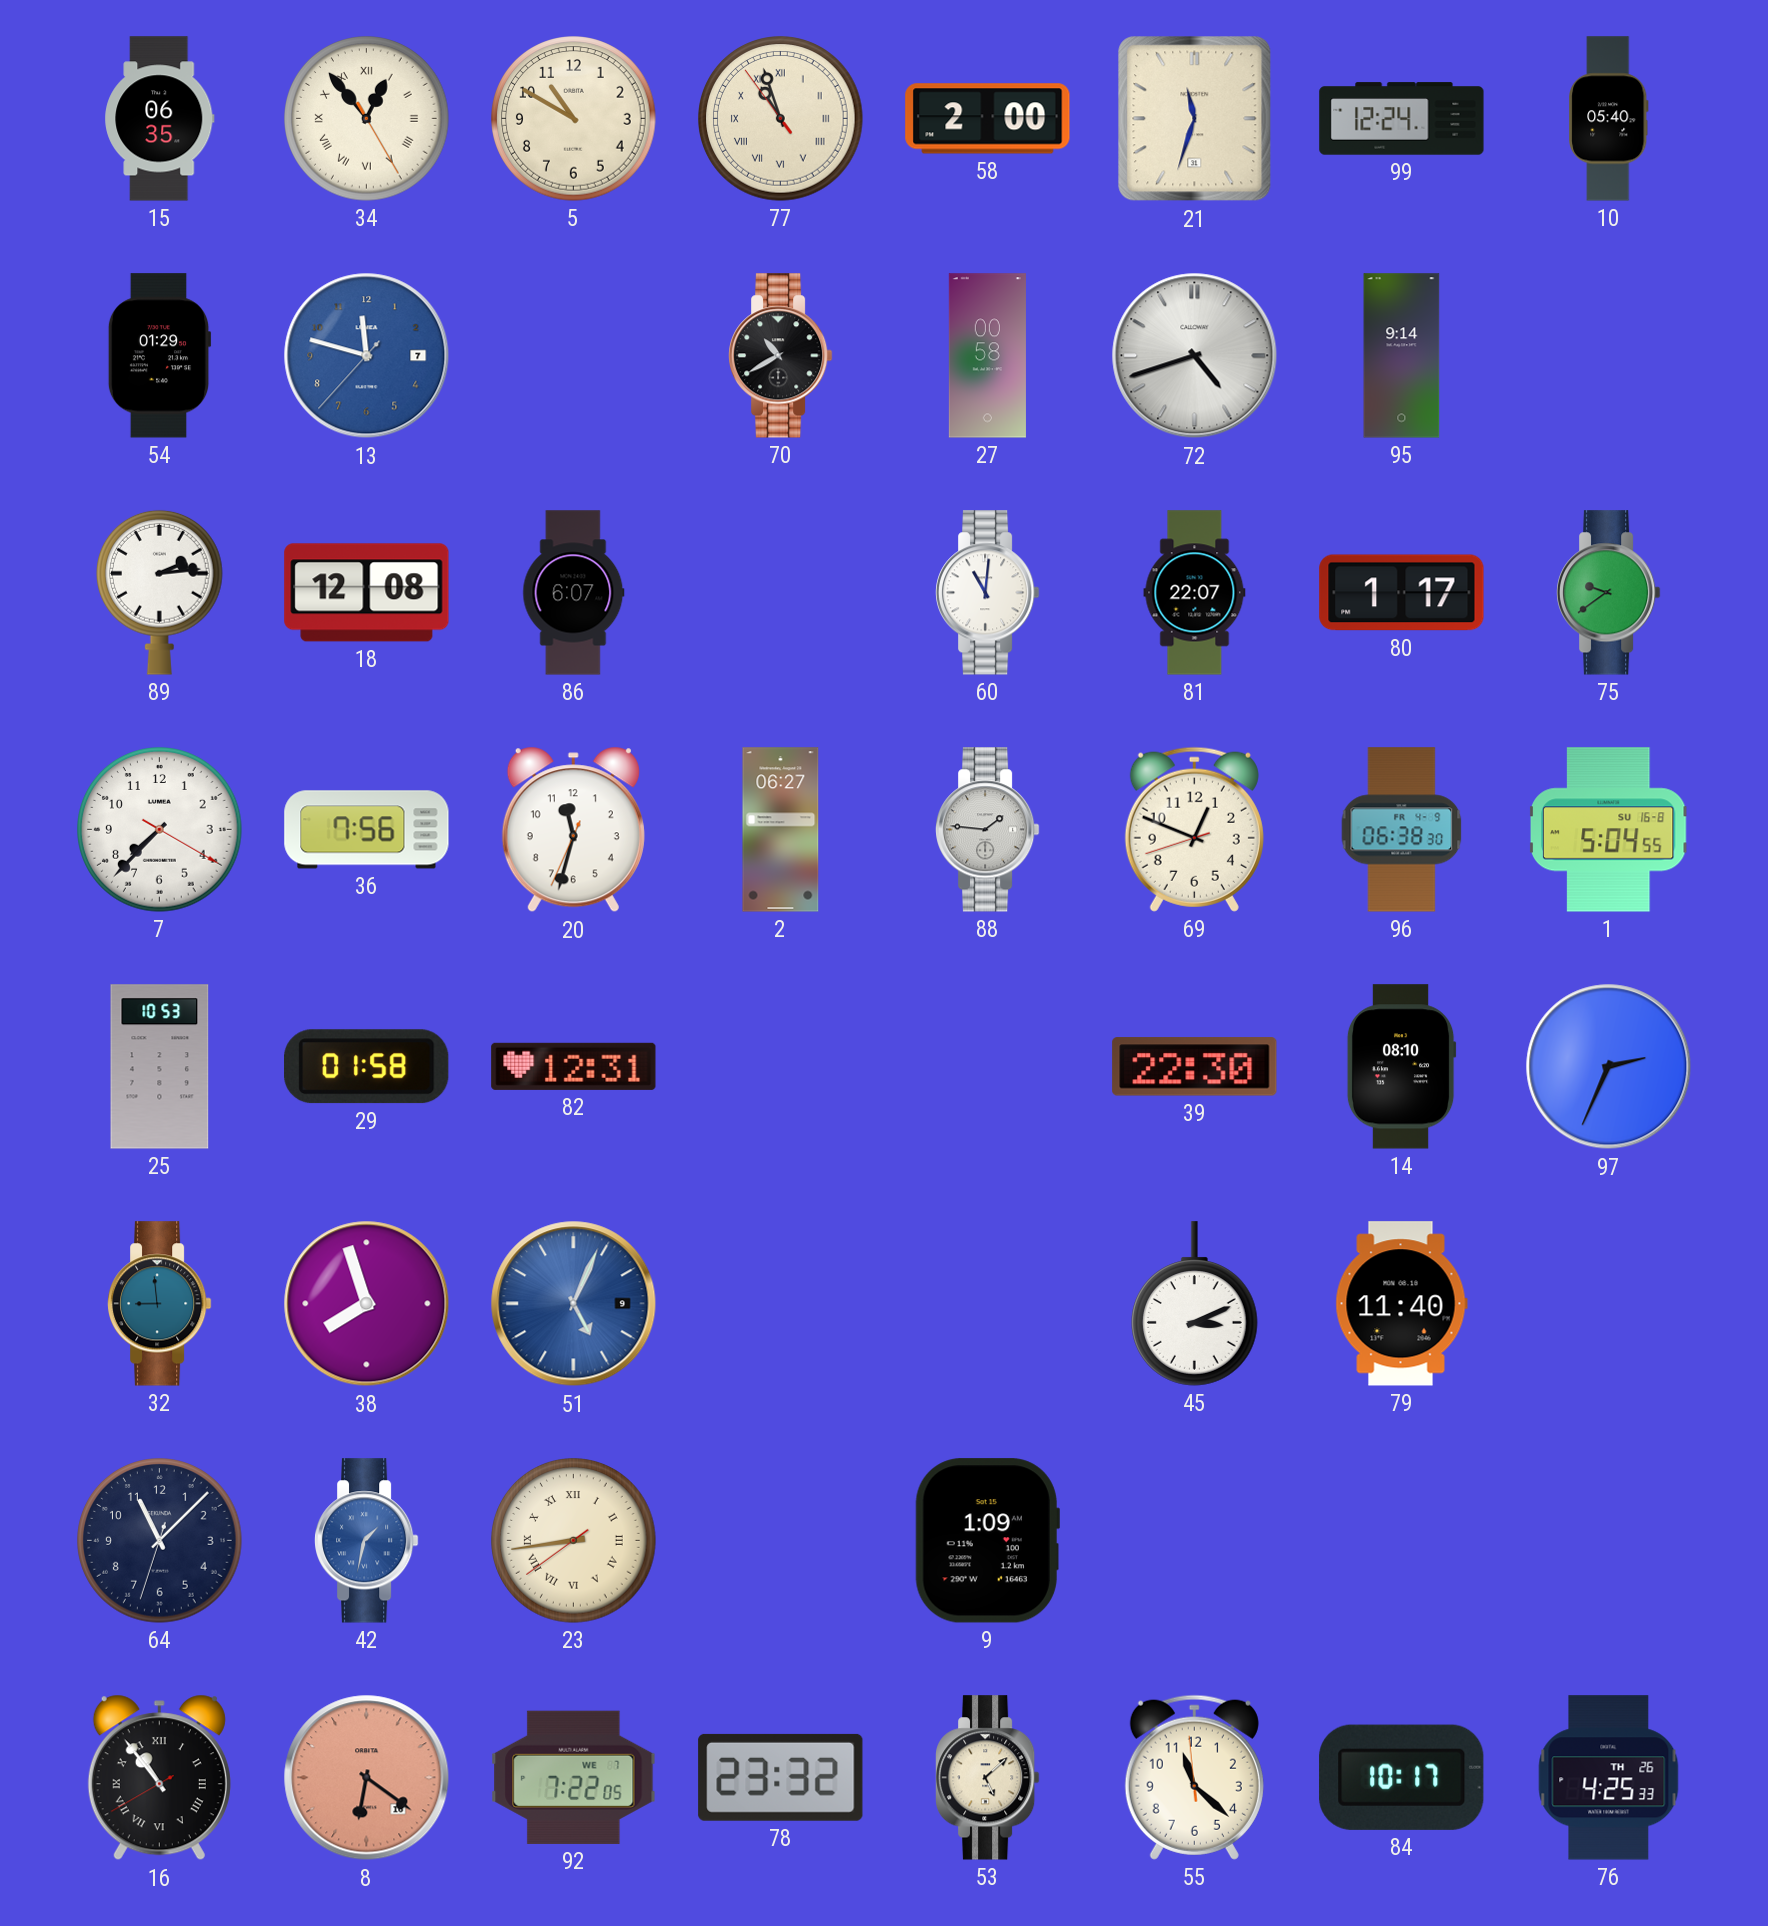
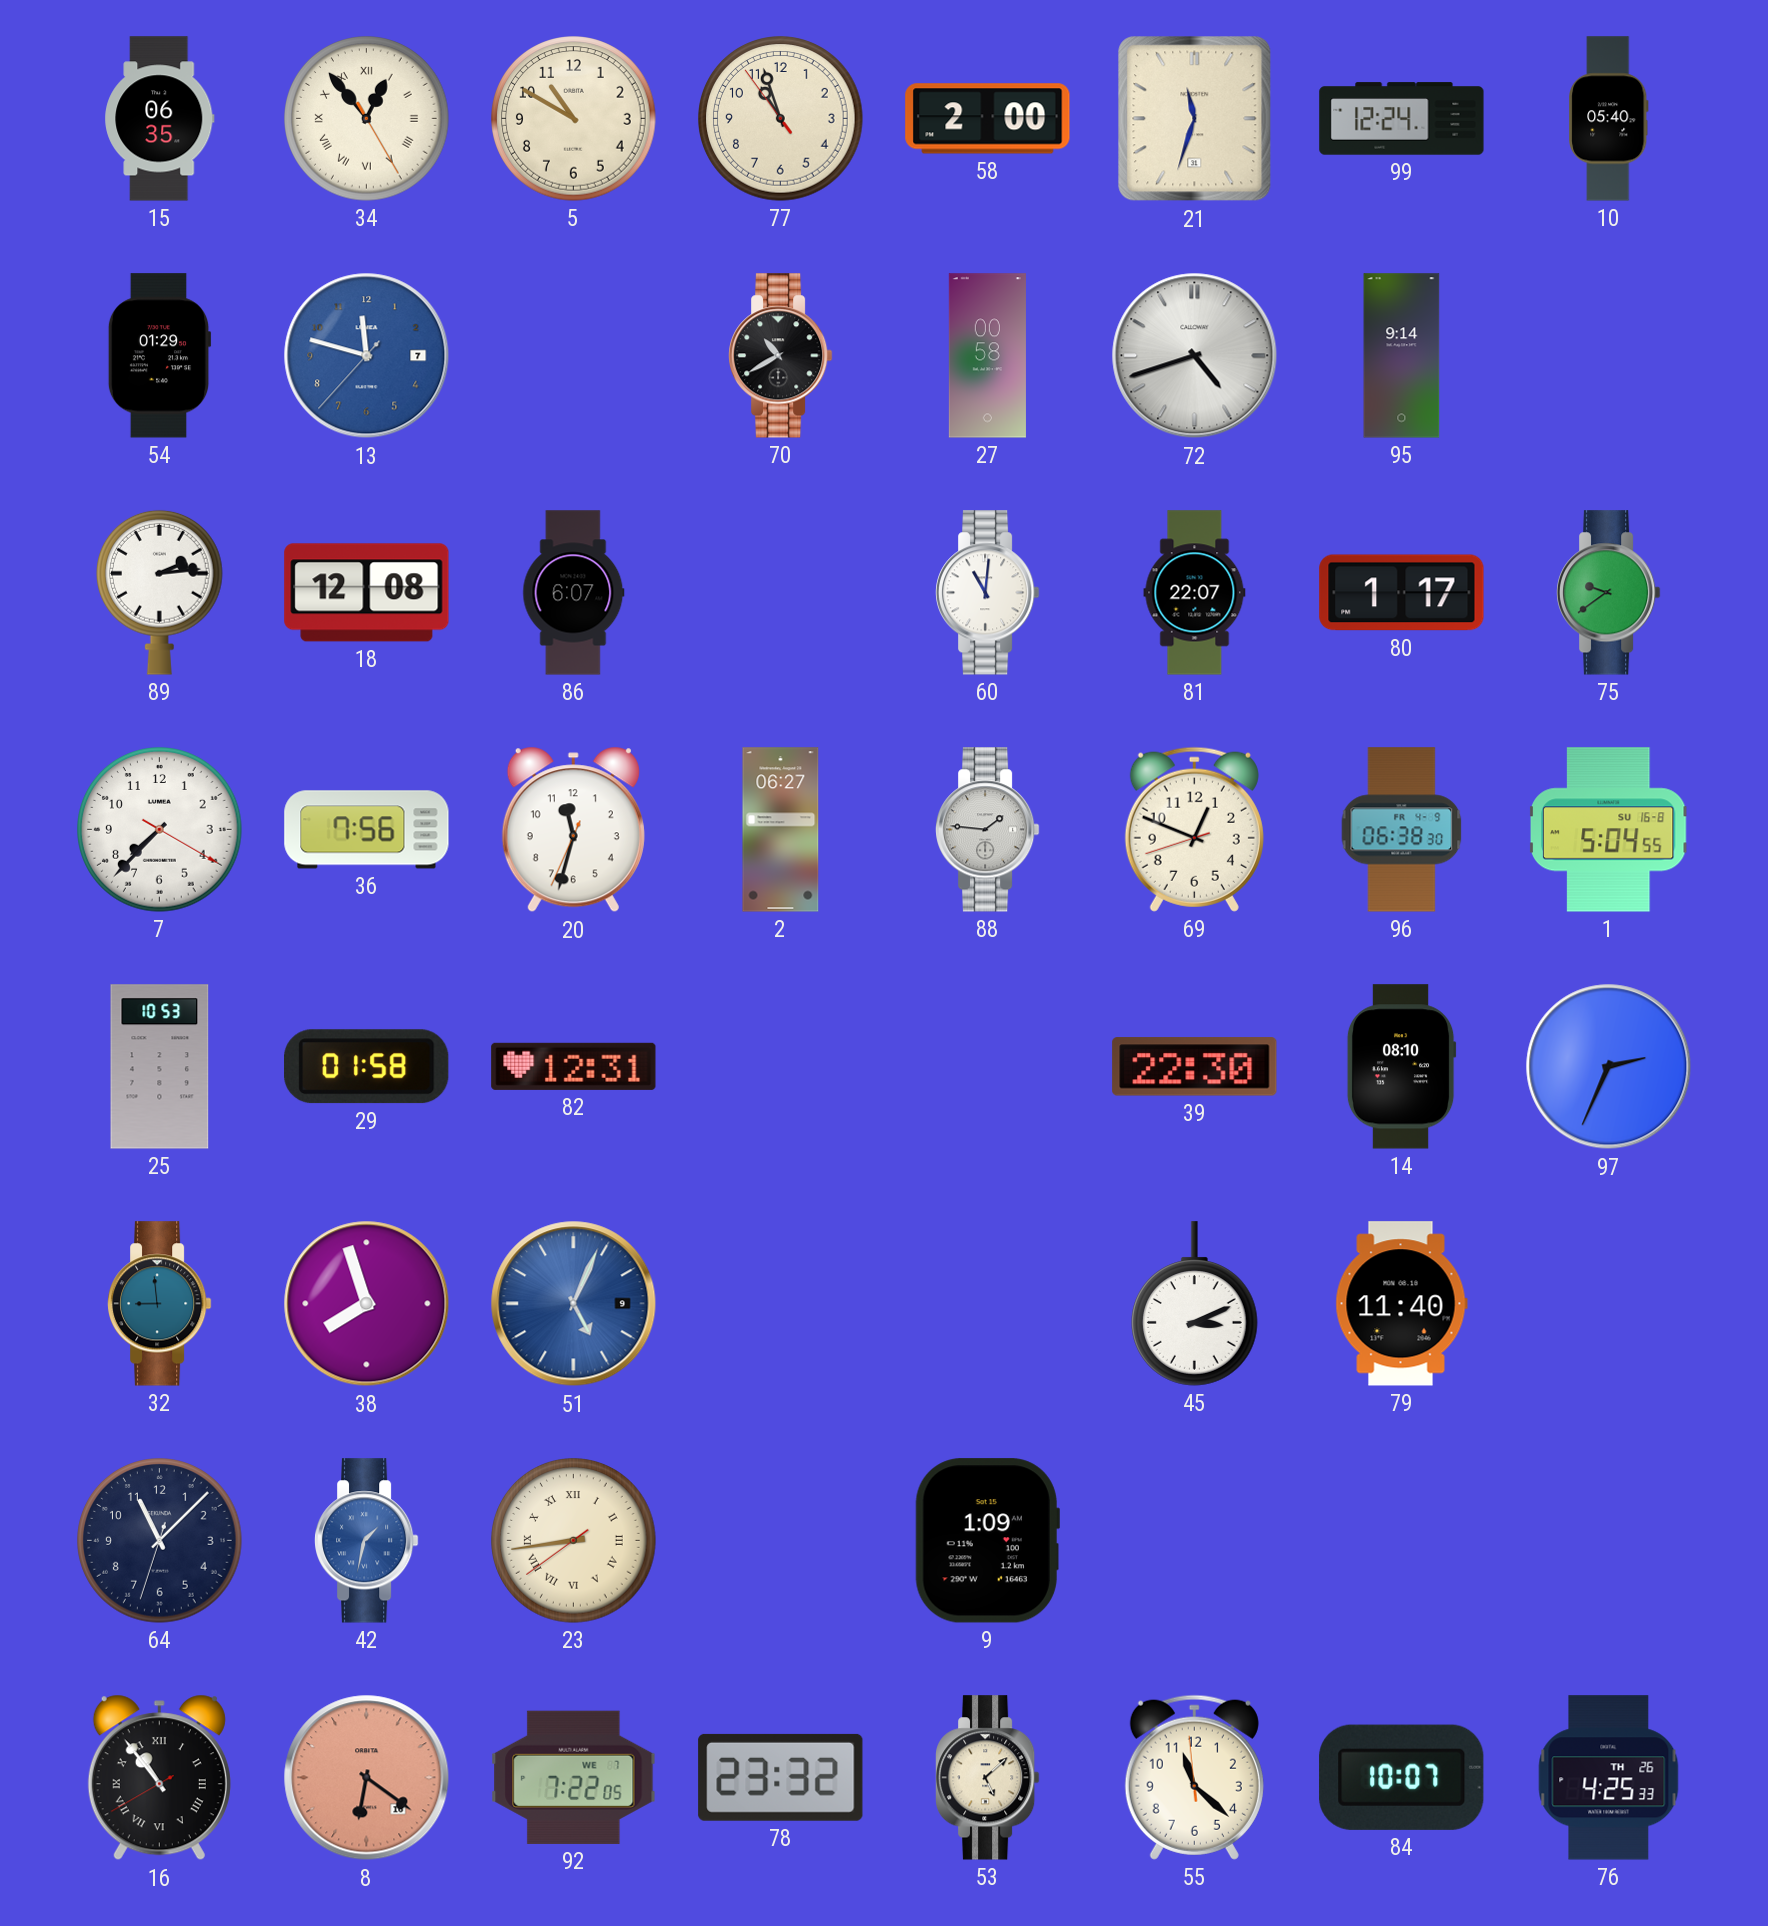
77 numerals: Roman -> Arabic
84: 10:17 -> 10:07
